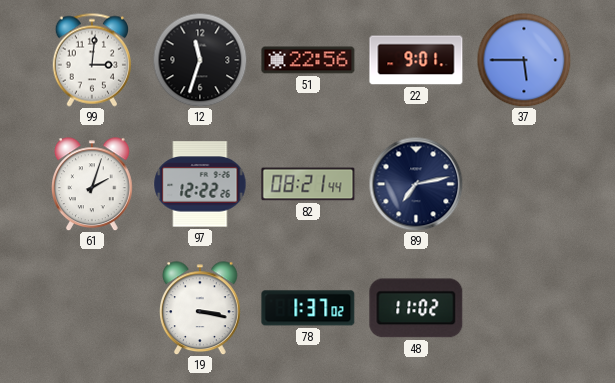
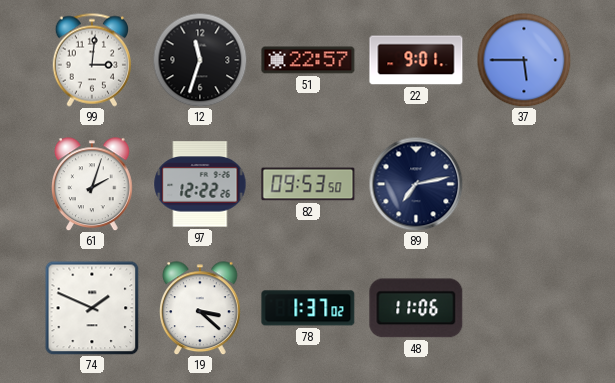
51: 22:56 -> 22:57
82: 08:21 -> 09:53
74: none -> 1:49
19: 3:17 -> 3:22
48: 11:02 -> 11:06
